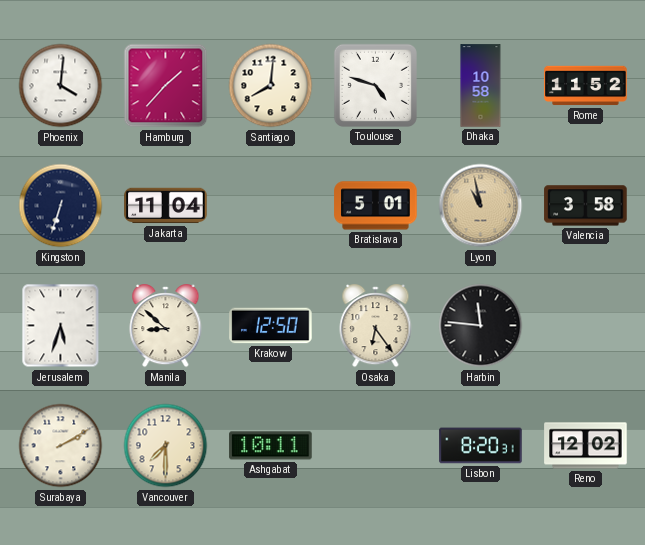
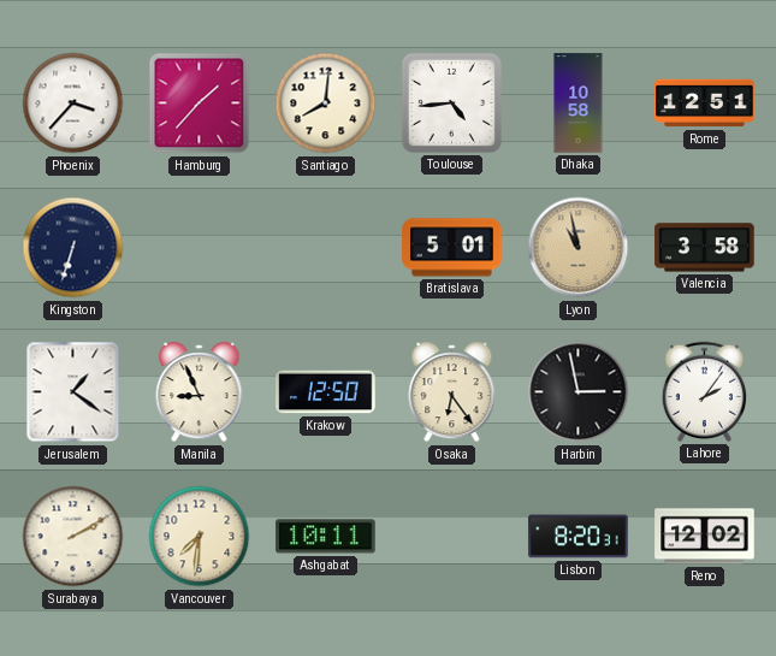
Phoenix: 4:01 -> 3:37
Toulouse: 4:48 -> 4:44
Rome: 11:52 -> 12:51
Jakarta: 11:04 -> none
Jerusalem: 5:33 -> 1:21
Manila: 8:52 -> 8:56
Harbin: 11:46 -> 2:58
Lahore: none -> 2:06
Vancouver: 7:30 -> 7:31
